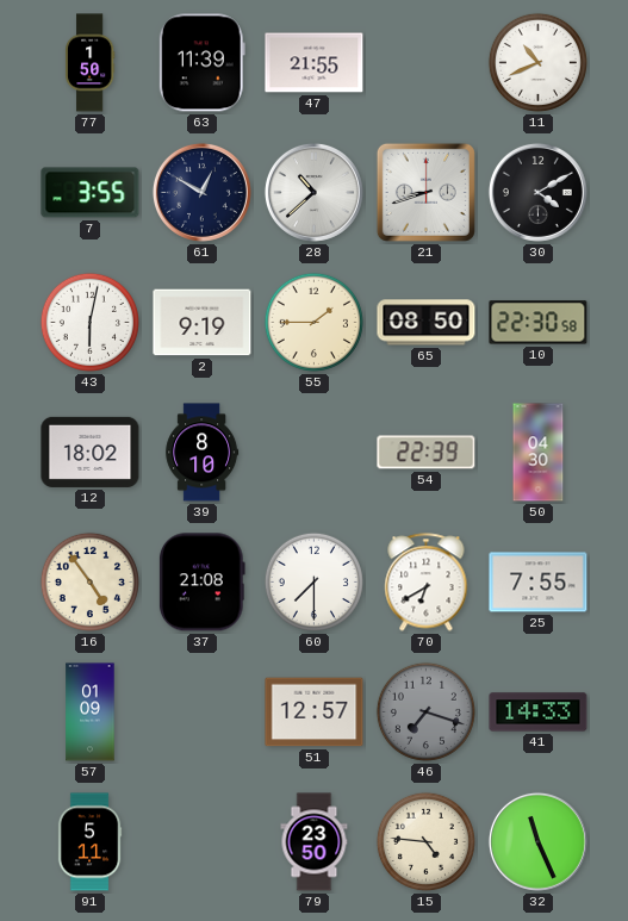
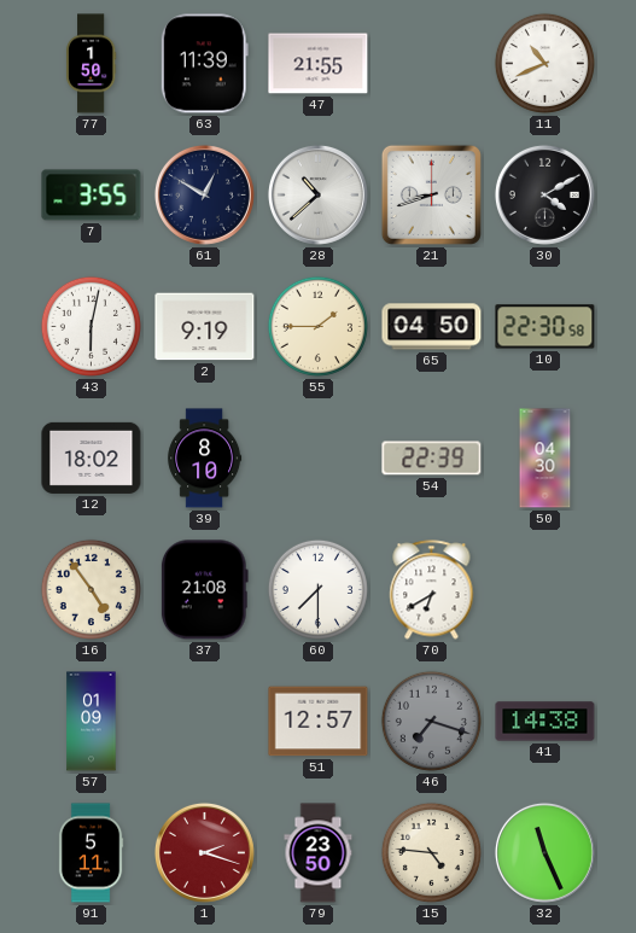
65: 08:50 -> 04:50
25: 7:55 -> none
41: 14:33 -> 14:38
1: none -> 2:18
